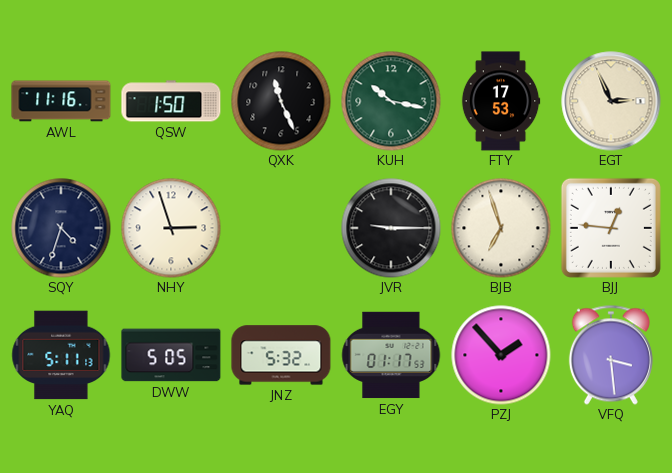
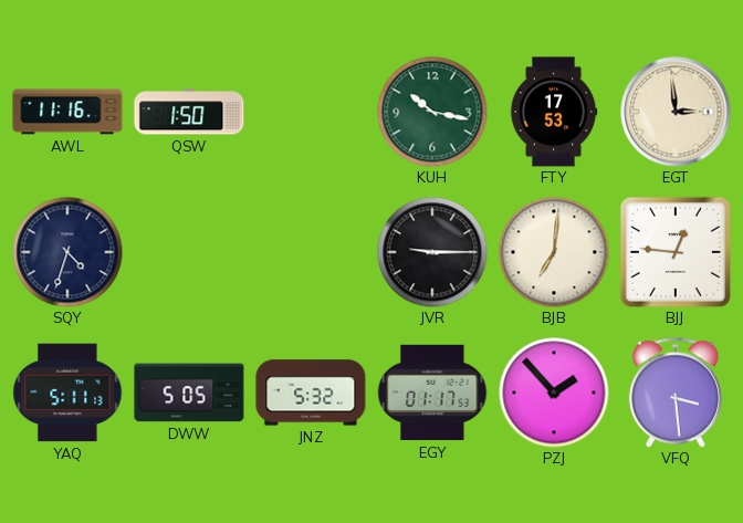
QXK: 11:26 -> none
EGT: 2:56 -> 2:59
NHY: 2:57 -> none
BJB: 6:57 -> 7:01
